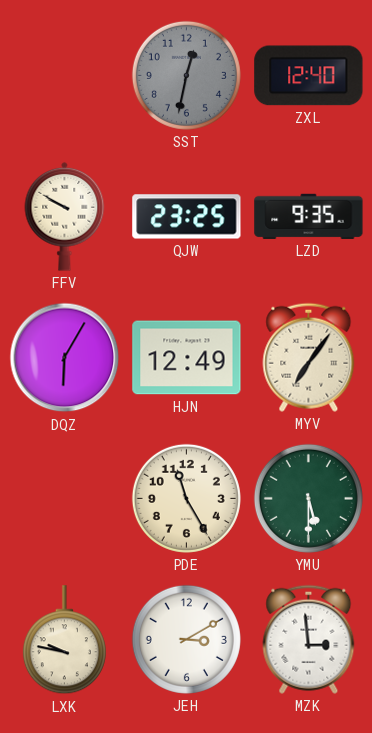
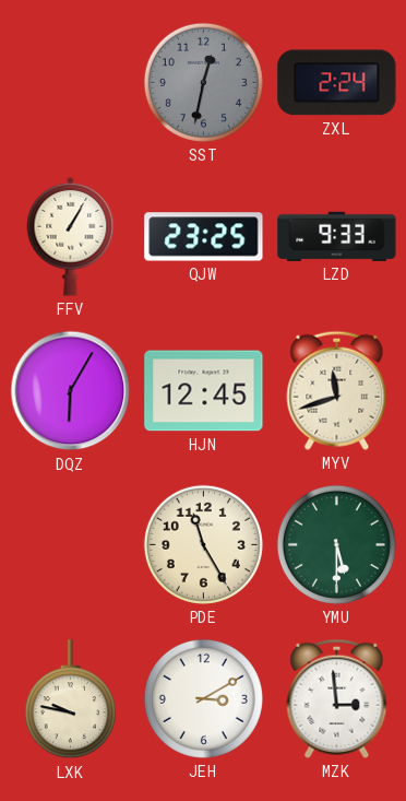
ZXL: 12:40 -> 2:24
FFV: 9:50 -> 1:05
LZD: 9:35 -> 9:33
HJN: 12:49 -> 12:45
MYV: 7:06 -> 11:42
